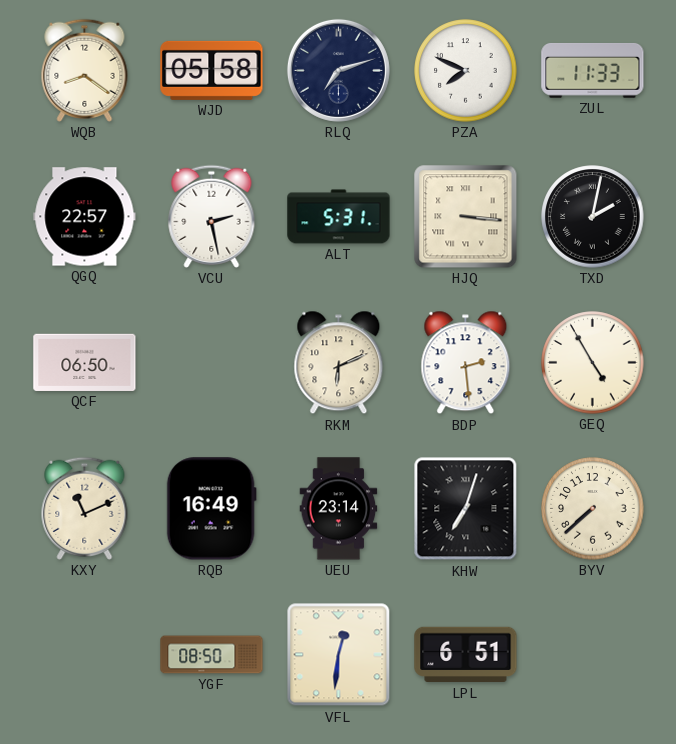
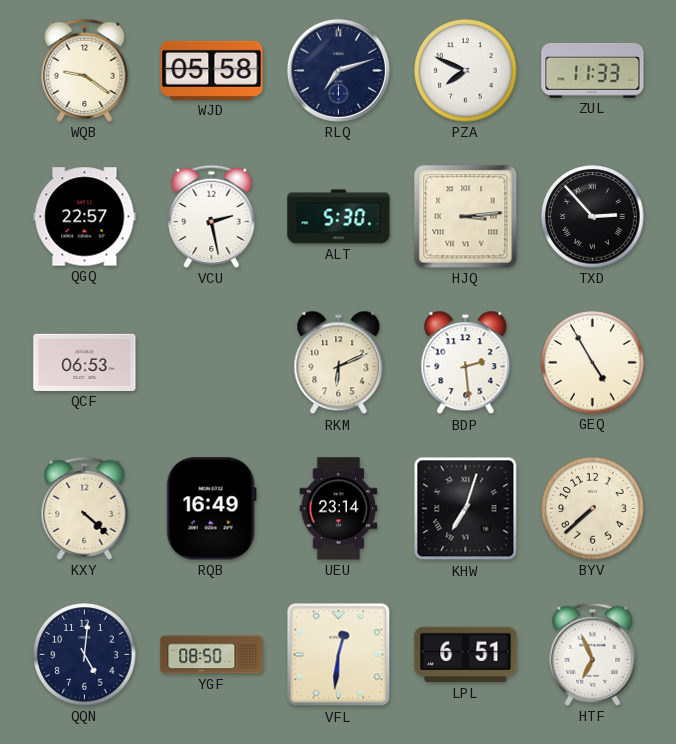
WQB: 8:21 -> 9:21
ALT: 5:31 -> 5:30
HJQ: 3:16 -> 3:14
TXD: 2:02 -> 2:53
QCF: 06:50 -> 06:53
KXY: 11:11 -> 4:22
QQN: none -> 5:01
HTF: none -> 6:56
